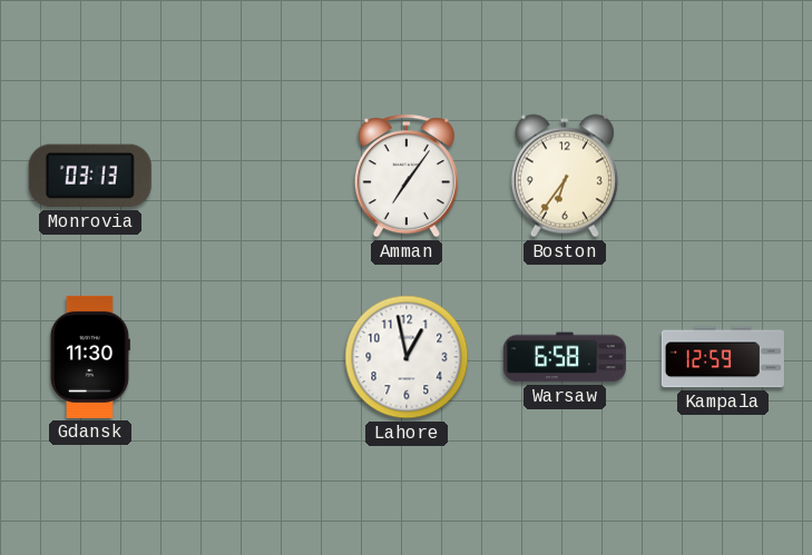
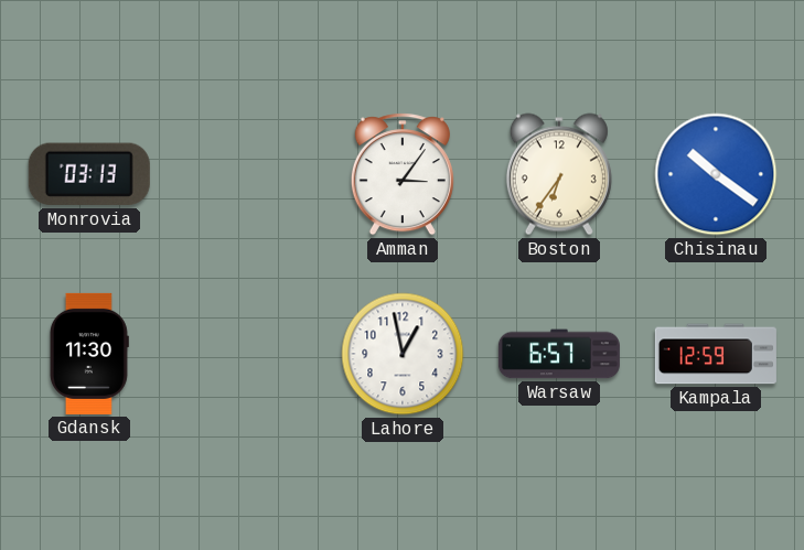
Amman: 7:06 -> 3:06
Chisinau: none -> 10:21
Warsaw: 6:58 -> 6:57
